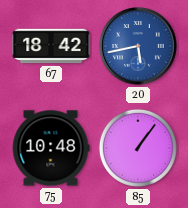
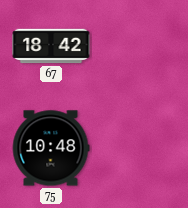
20: 5:43 -> none
85: 1:06 -> none
